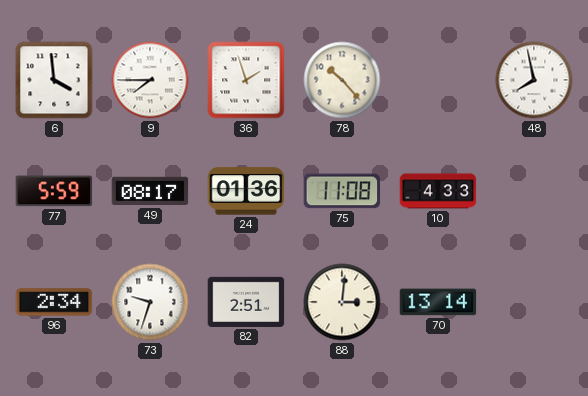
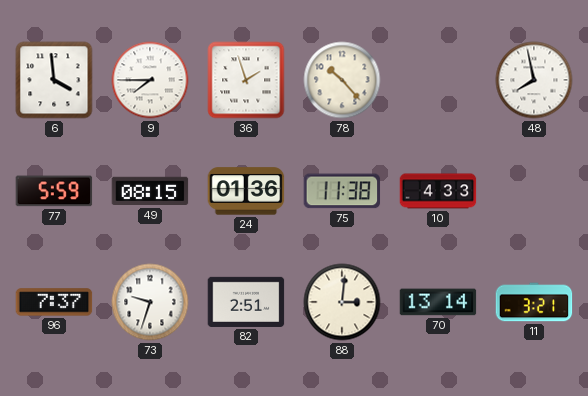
49: 08:17 -> 08:15
75: 11:08 -> 11:38
96: 2:34 -> 7:37
11: none -> 3:21
